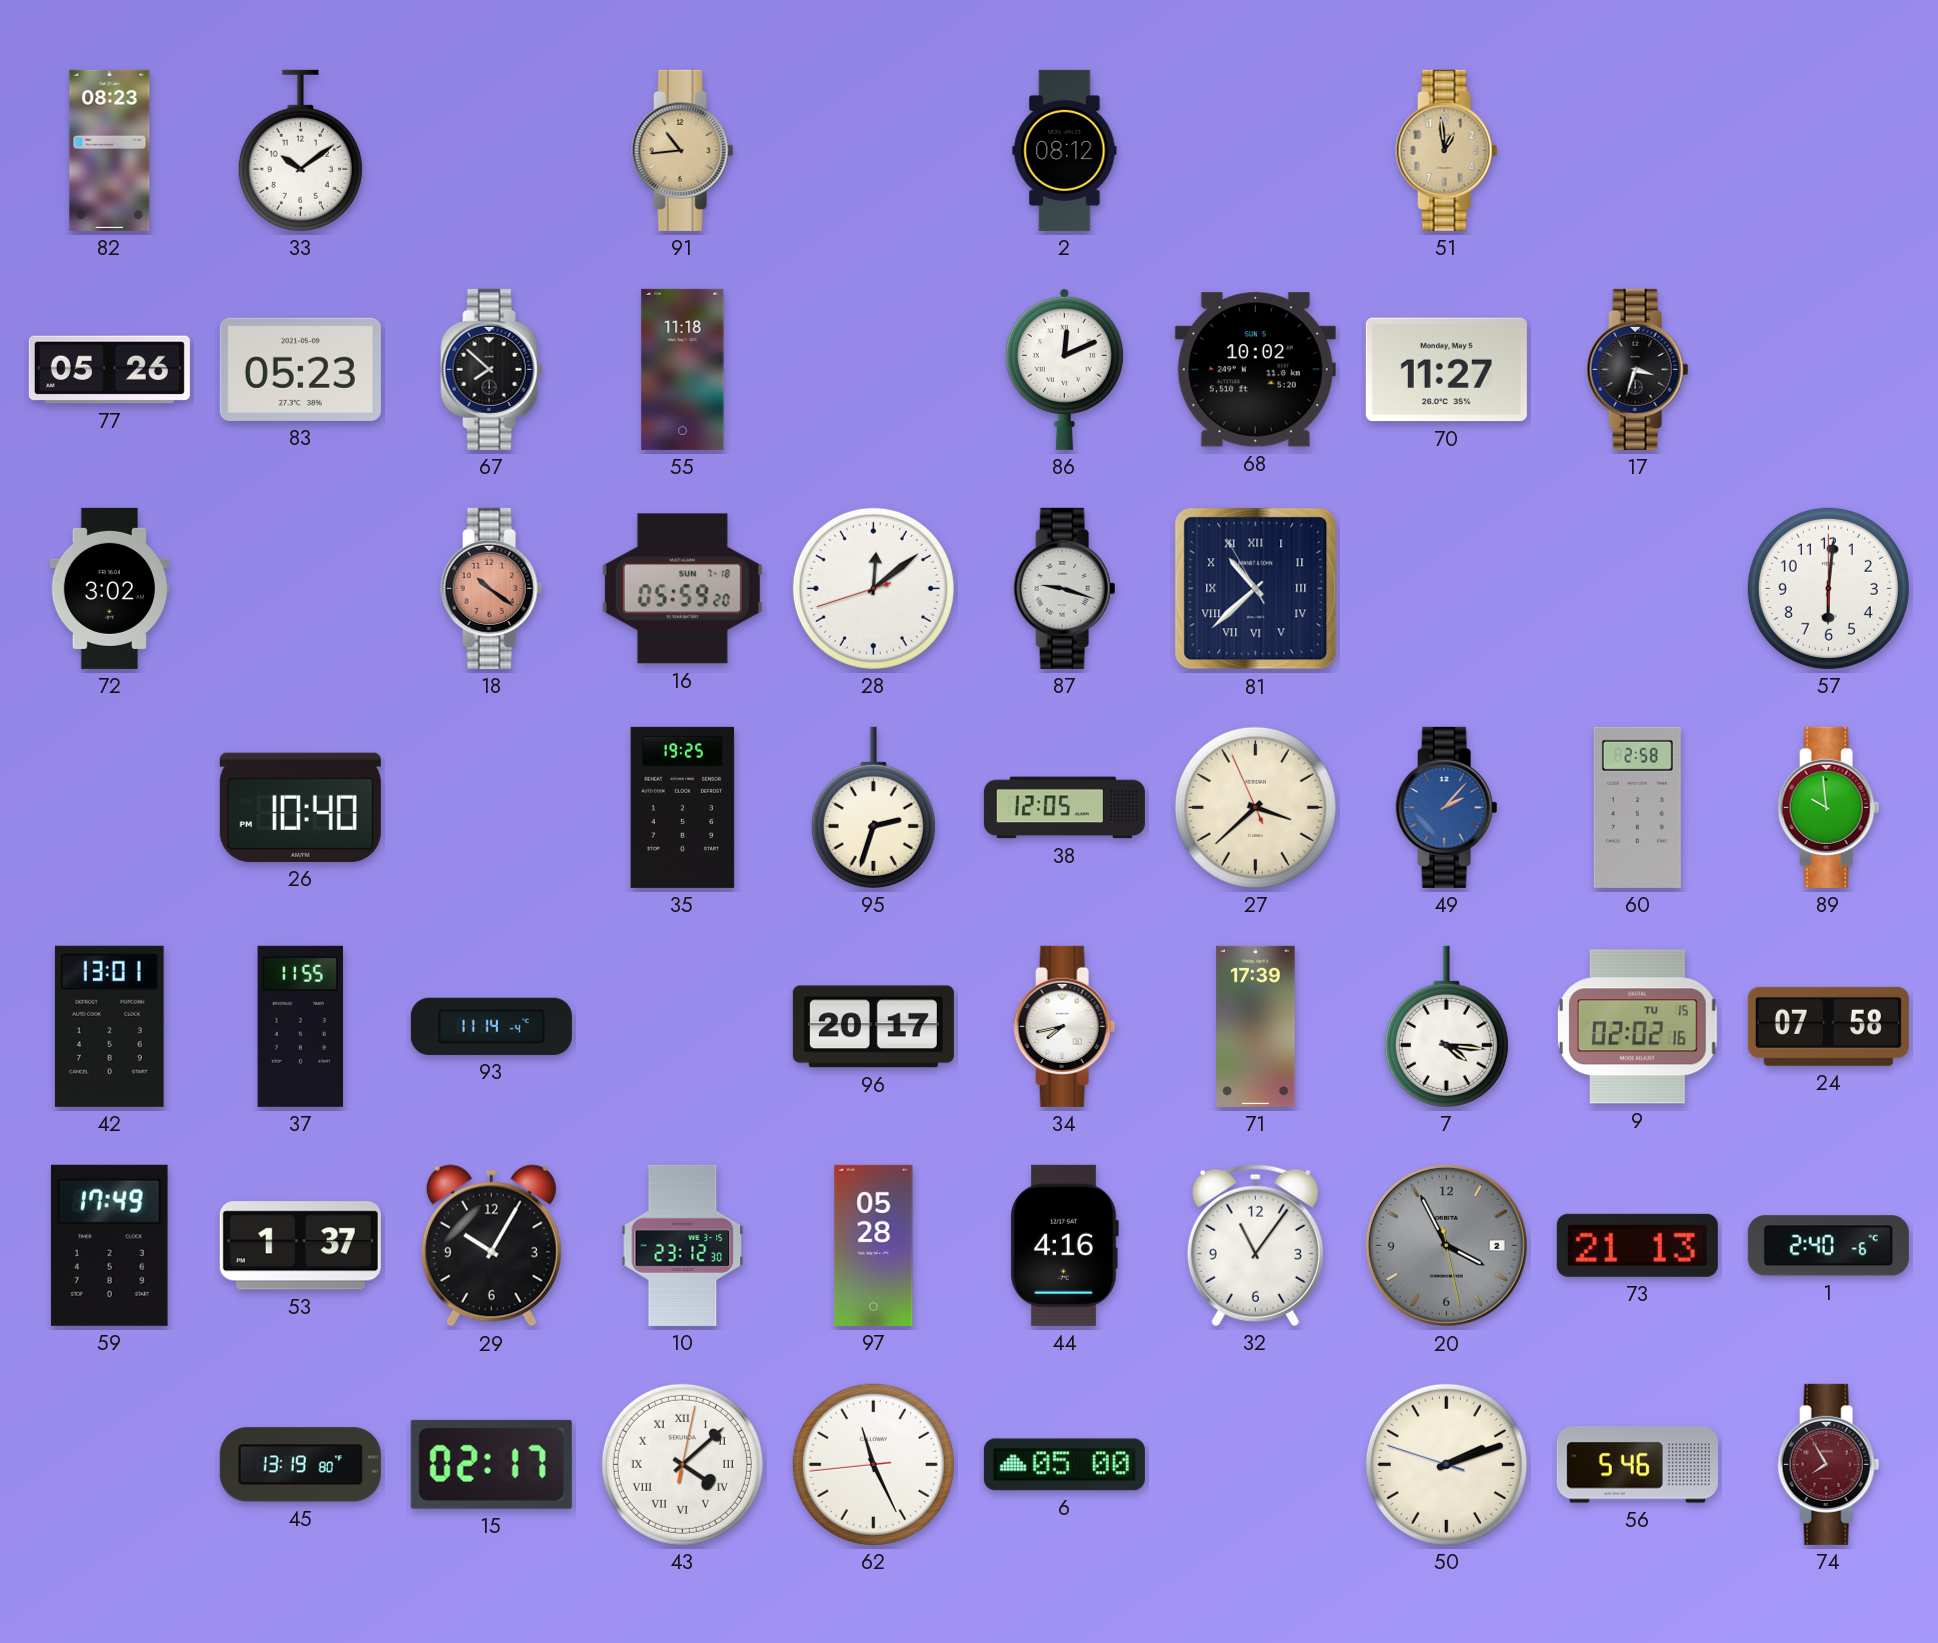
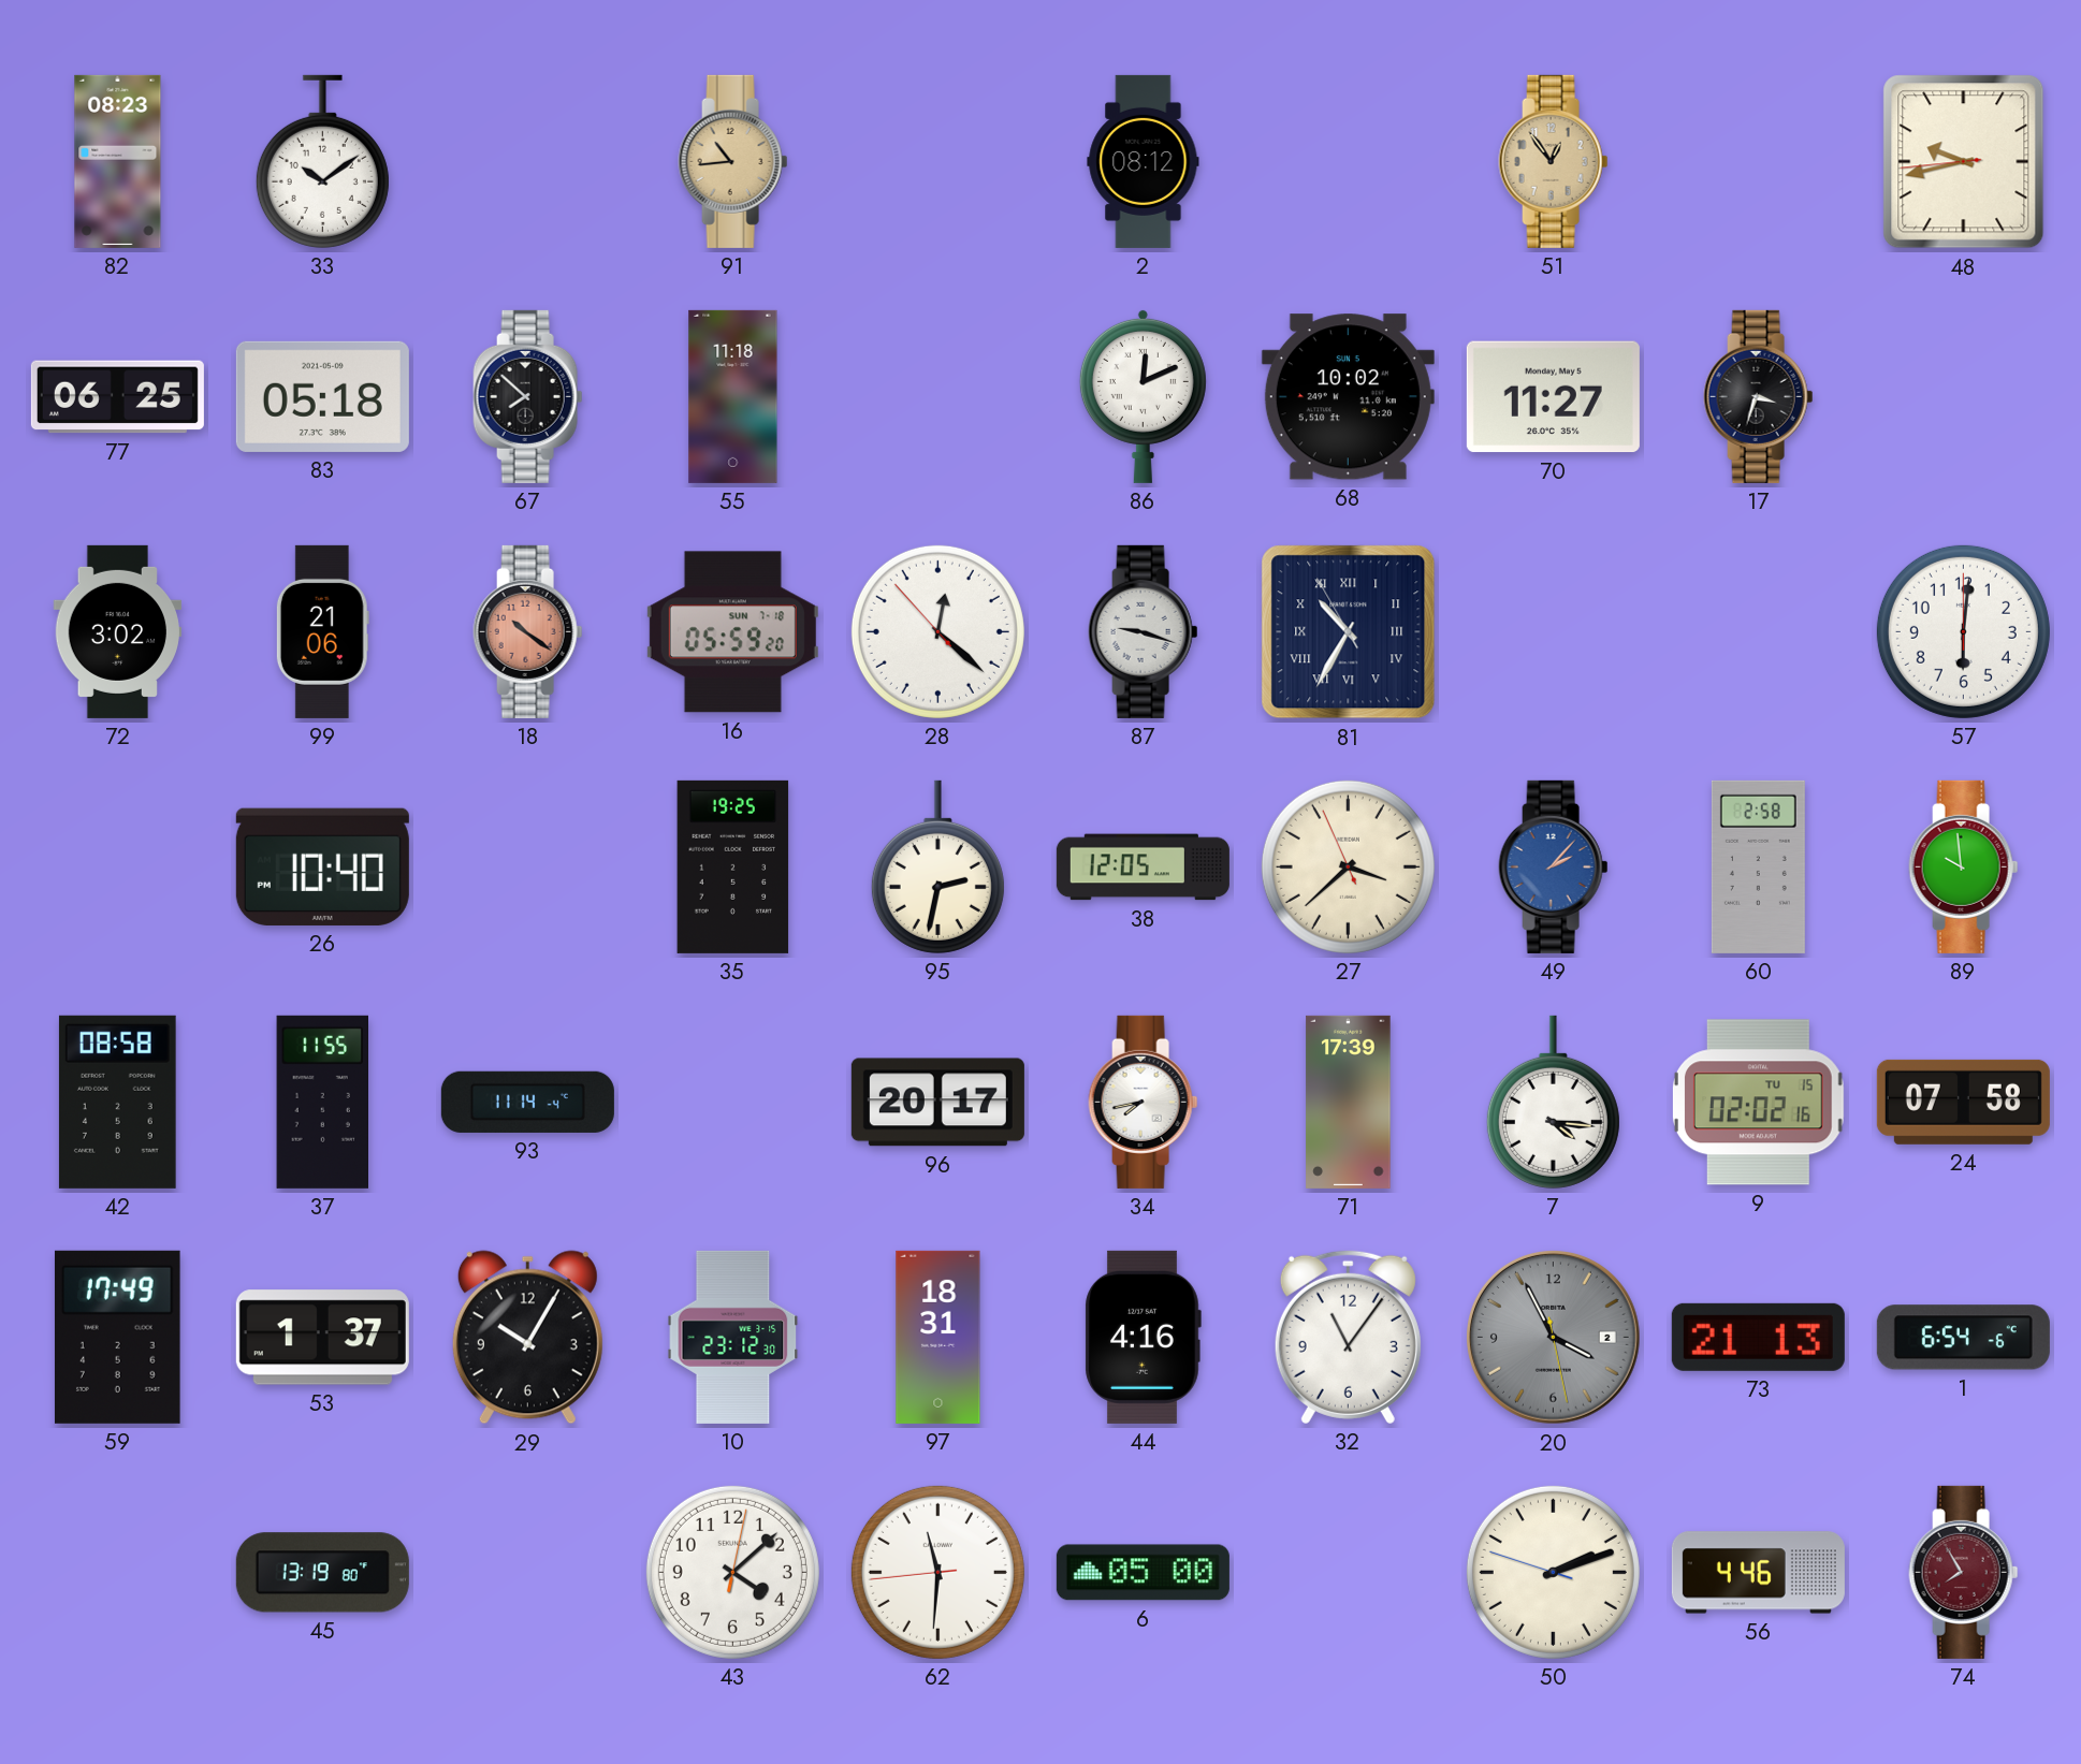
51: 12:59 -> 12:54
48: none -> 9:42
77: 05:26 -> 06:25
83: 05:23 -> 05:18
99: none -> 21:06
28: 12:08 -> 12:21
81: 10:37 -> 10:34
95: 2:33 -> 2:32
42: 13:01 -> 08:58
97: 05:28 -> 18:31
1: 2:40 -> 6:54
15: 02:17 -> none
43 numerals: Roman -> Arabic
62: 11:25 -> 11:30
56: 5:46 -> 4:46
